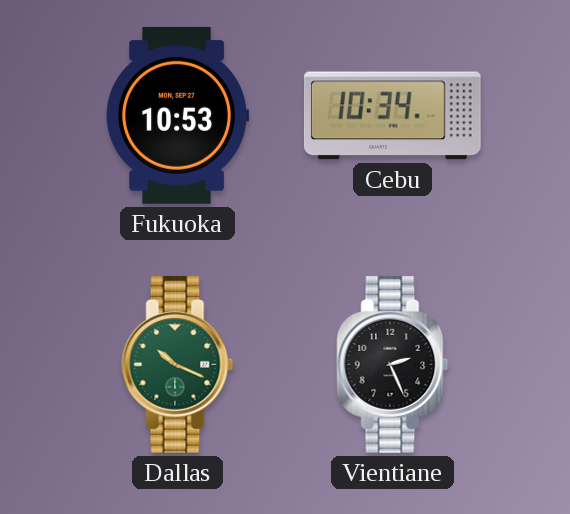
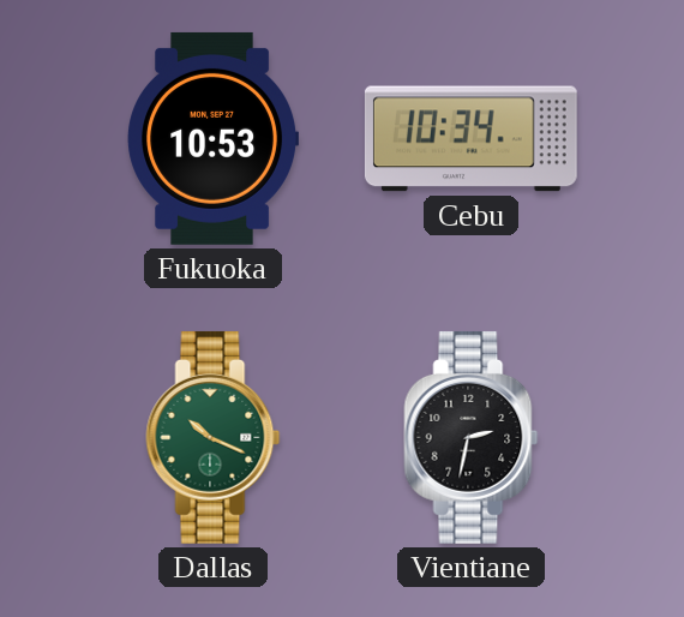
Vientiane: 2:26 -> 2:32
